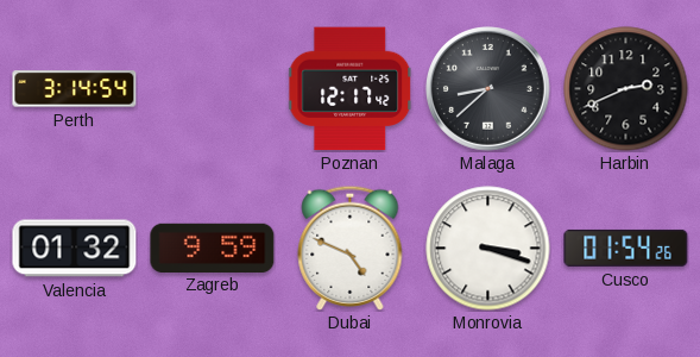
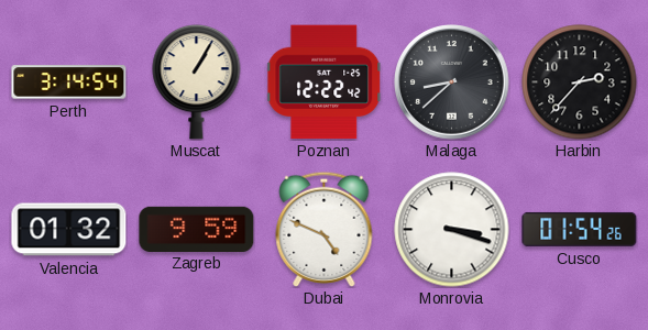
Muscat: none -> 1:05
Poznan: 12:17 -> 12:22
Harbin: 2:41 -> 2:37
